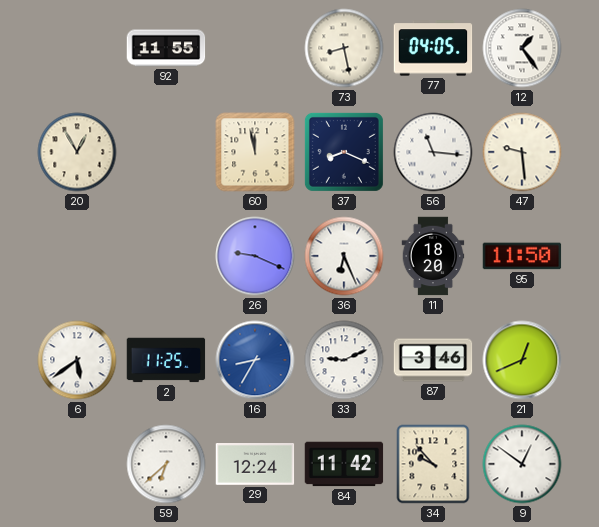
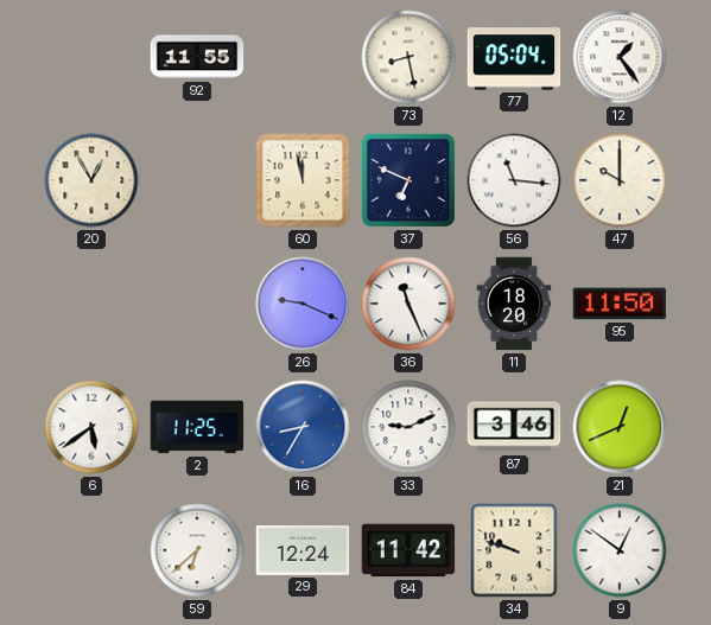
77: 04:05 -> 05:04
37: 8:19 -> 6:49
47: 9:29 -> 10:00
36: 6:26 -> 11:26
34: 9:53 -> 9:48
